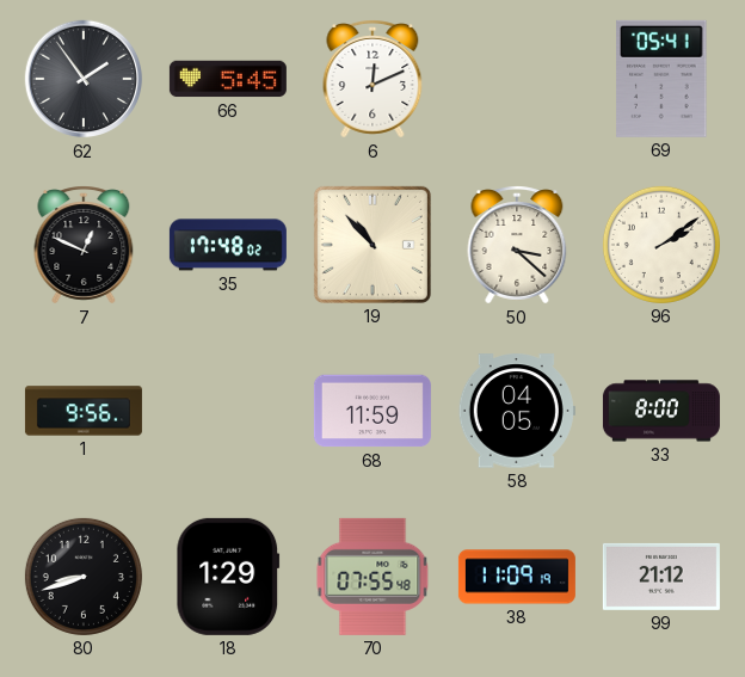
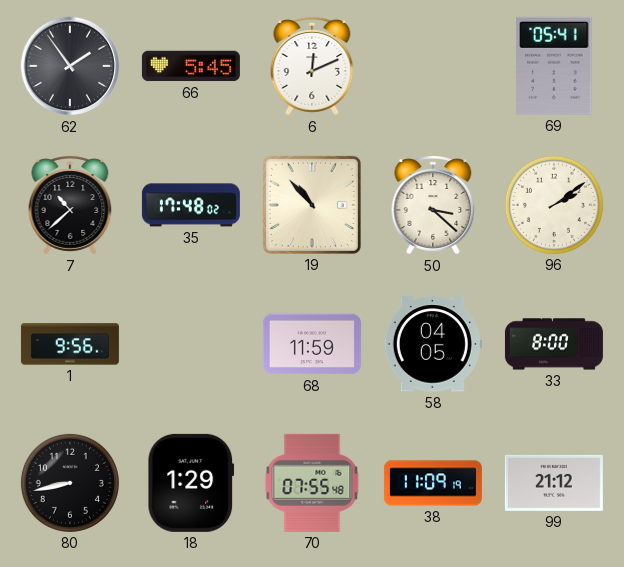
7: 12:49 -> 10:38
80: 8:42 -> 8:43
